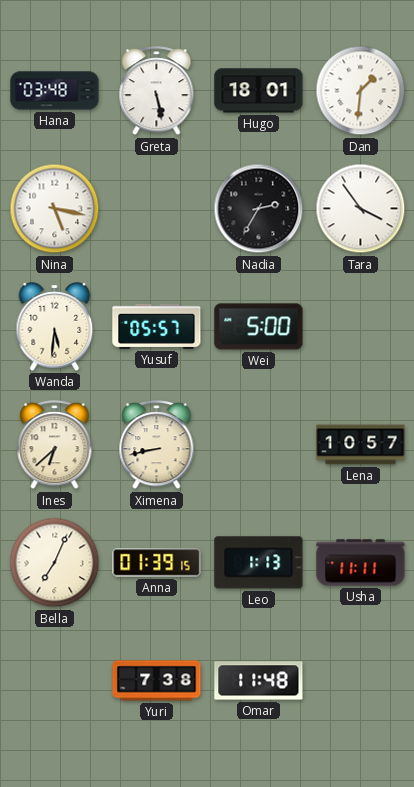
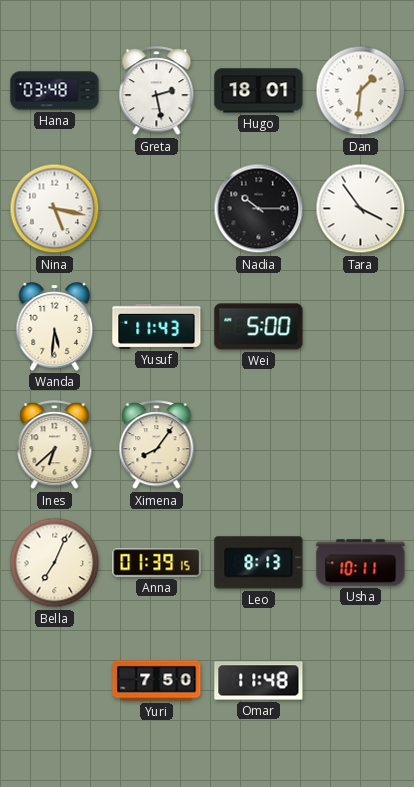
Greta: 5:28 -> 2:28
Nadia: 2:35 -> 10:15
Yusuf: 05:57 -> 11:43
Ximena: 8:43 -> 8:06
Lena: 10:57 -> none
Leo: 1:13 -> 8:13
Usha: 11:11 -> 10:11
Yuri: 7:38 -> 7:50
